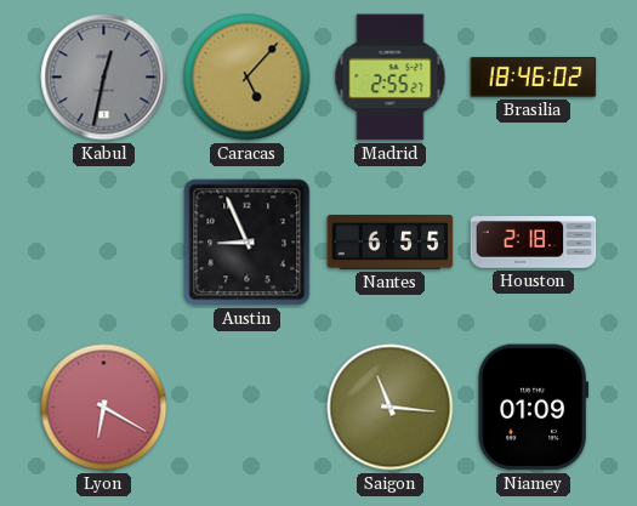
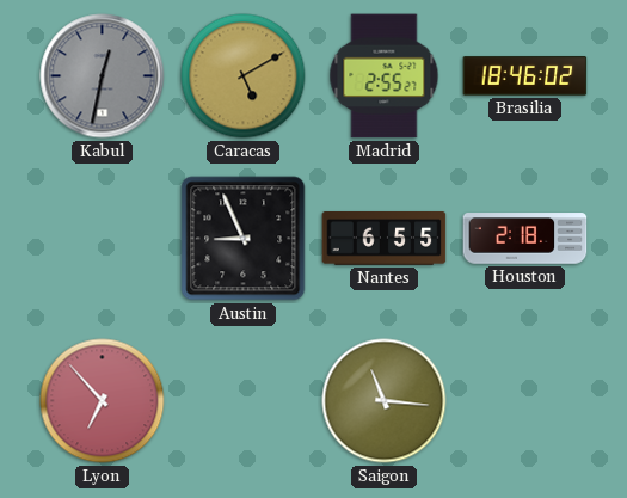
Caracas: 5:07 -> 5:10
Lyon: 6:20 -> 6:53
Niamey: 01:09 -> none
